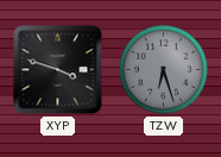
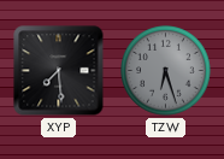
XYP: 3:48 -> 7:29
